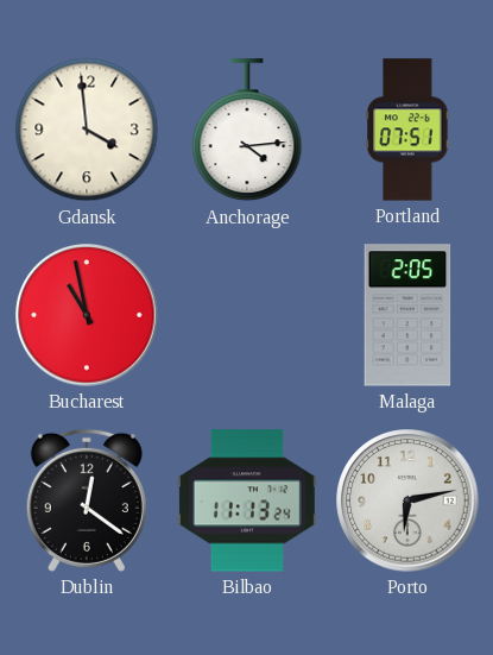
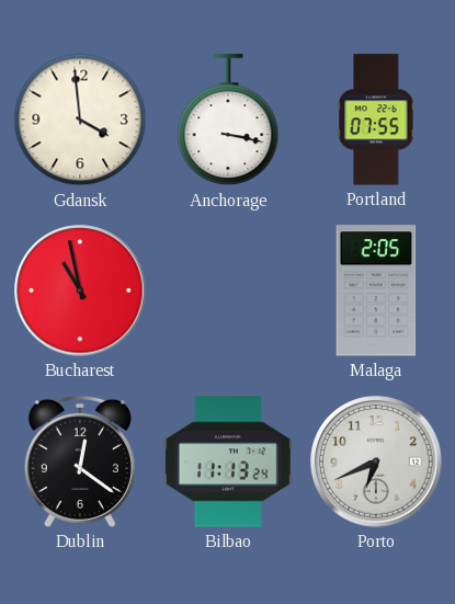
Anchorage: 4:14 -> 3:17
Portland: 07:51 -> 07:55
Porto: 6:13 -> 6:41
